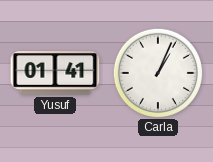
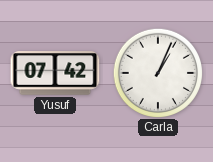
Yusuf: 01:41 -> 07:42
